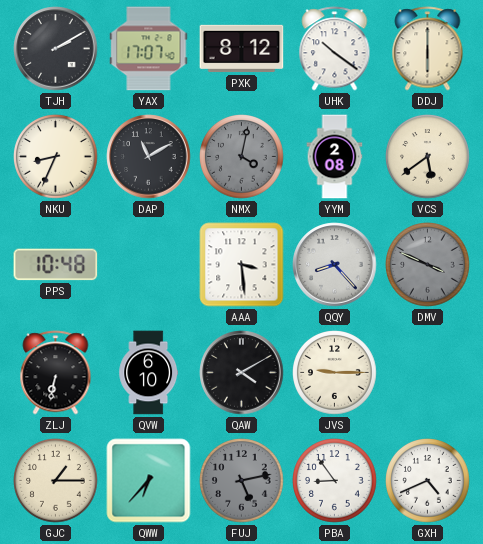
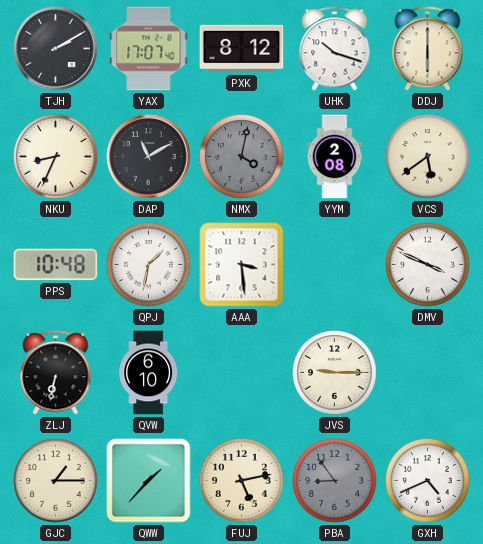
UHK: 10:21 -> 10:18
QPJ: none -> 1:32
QQY: 8:23 -> none
DMV dial: grey -> white
QAW: 4:10 -> none
QWW: 6:37 -> 1:37
FUJ dial: grey -> cream
PBA dial: white -> grey
